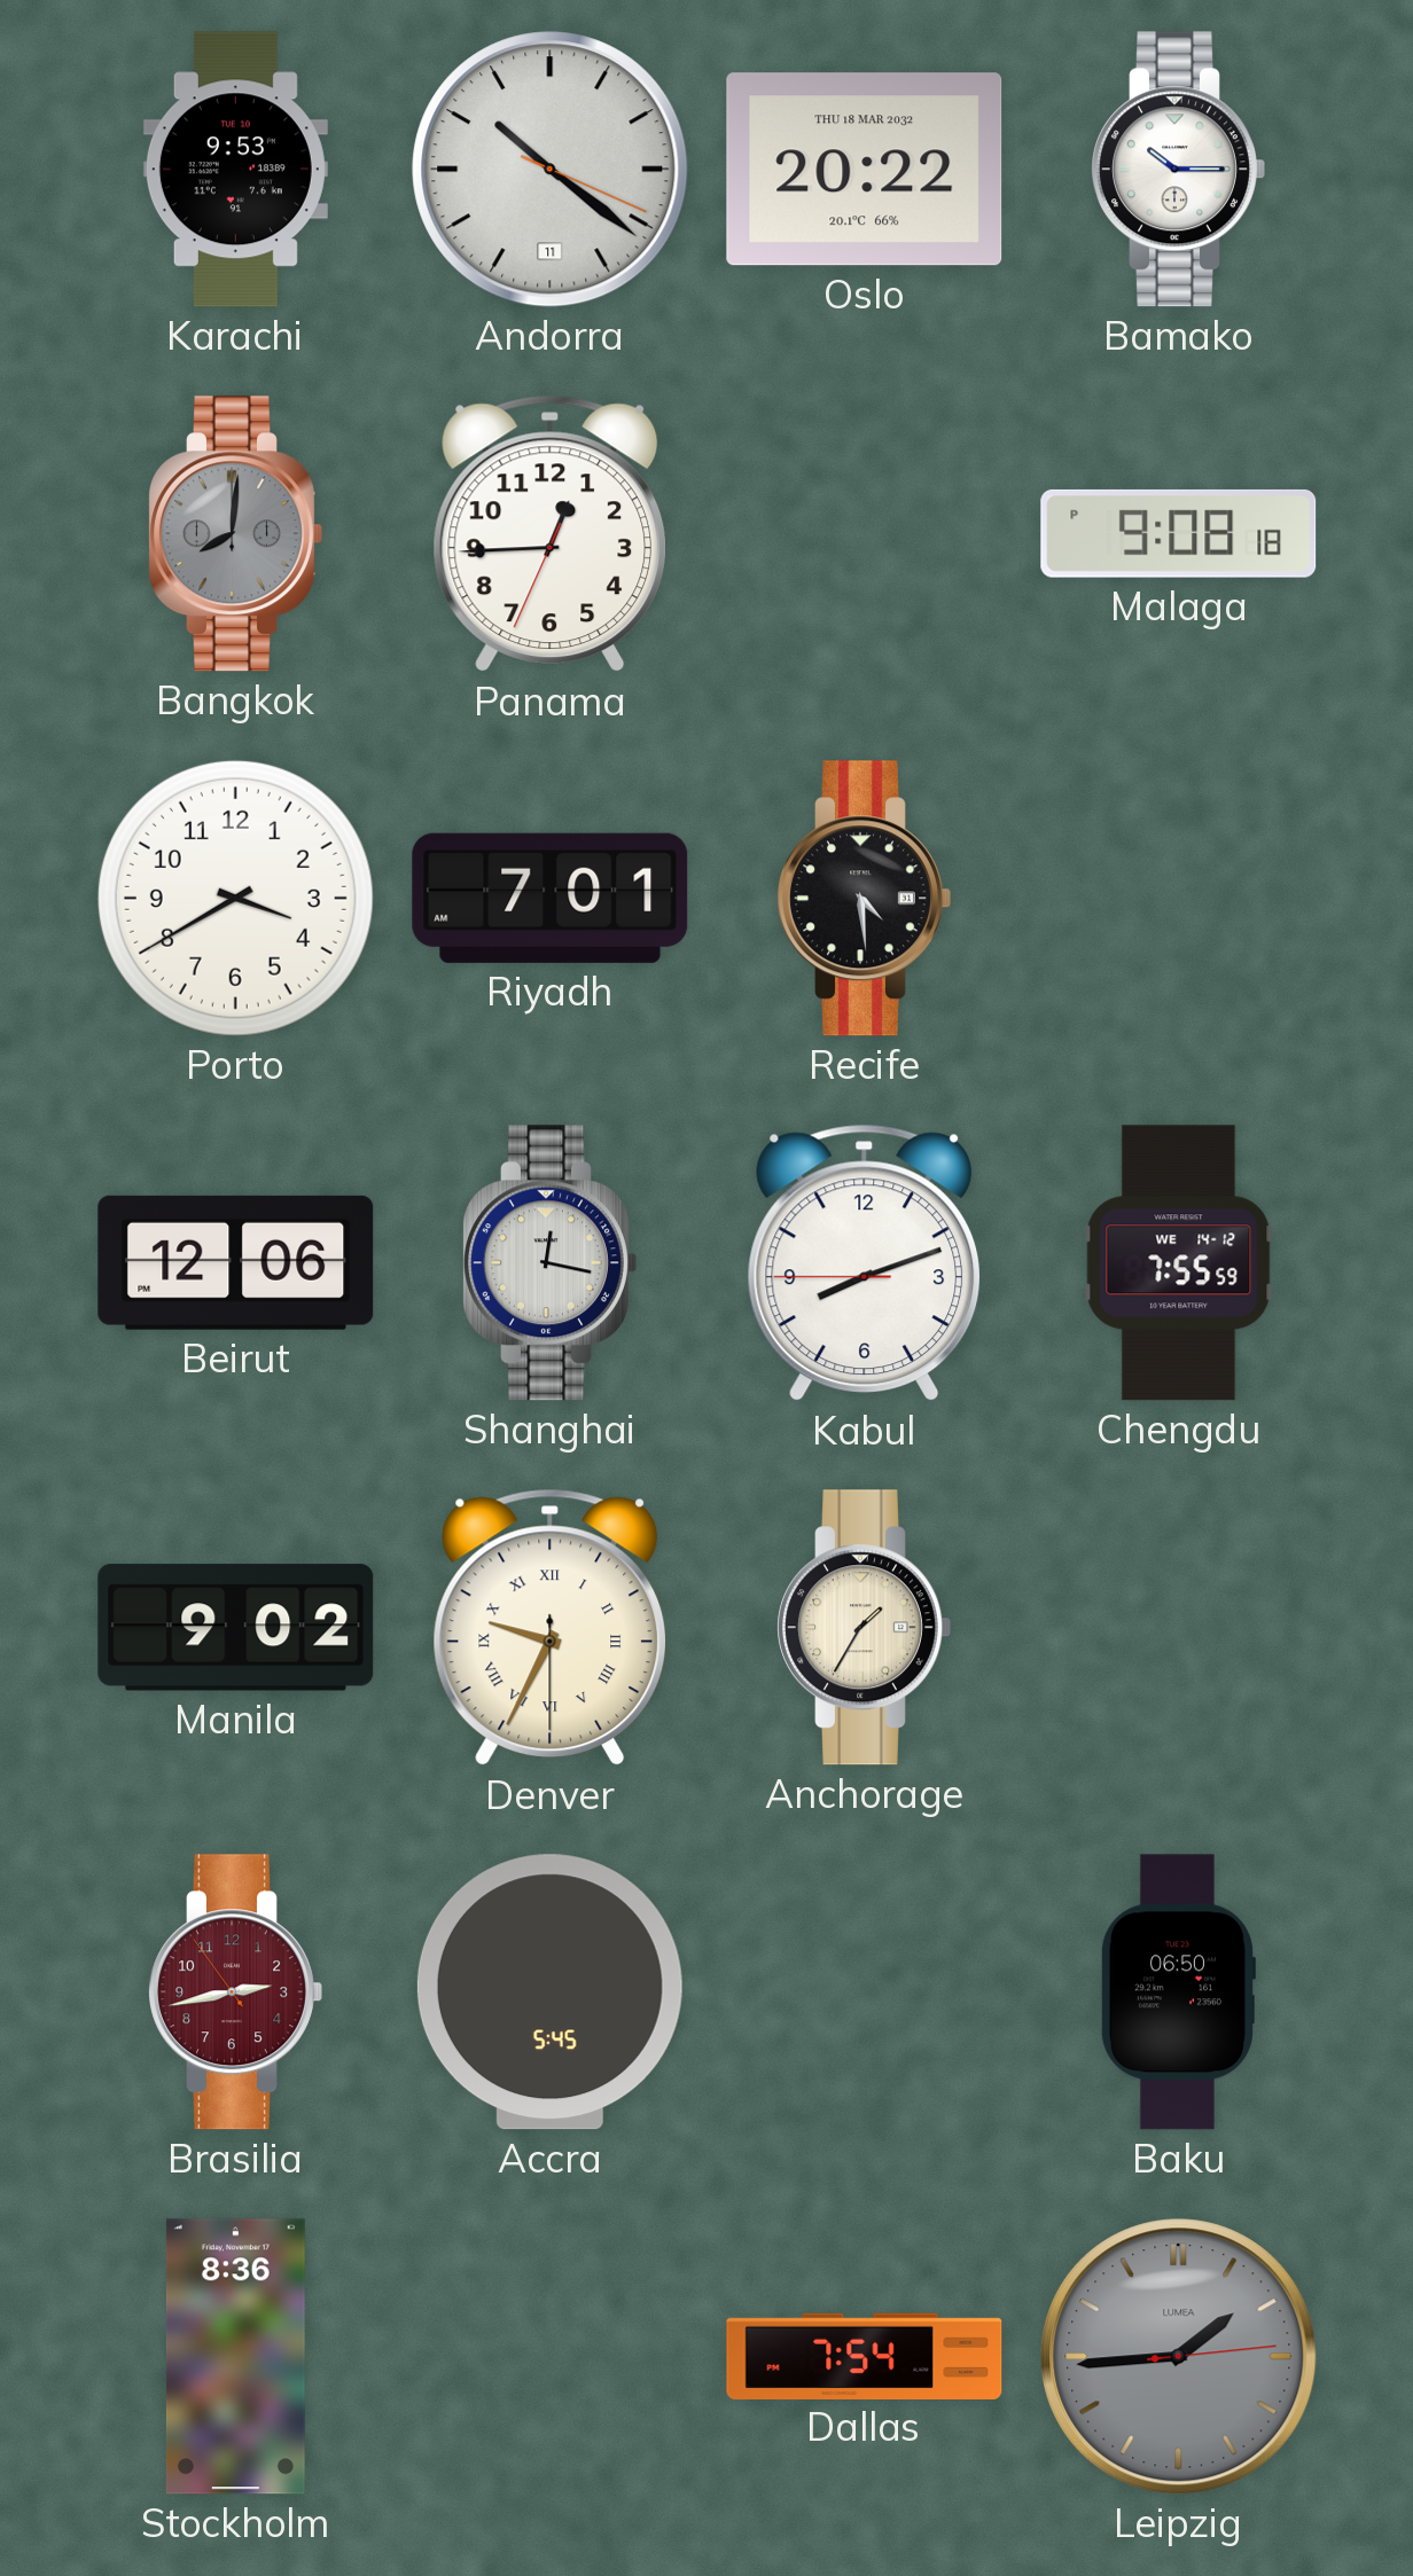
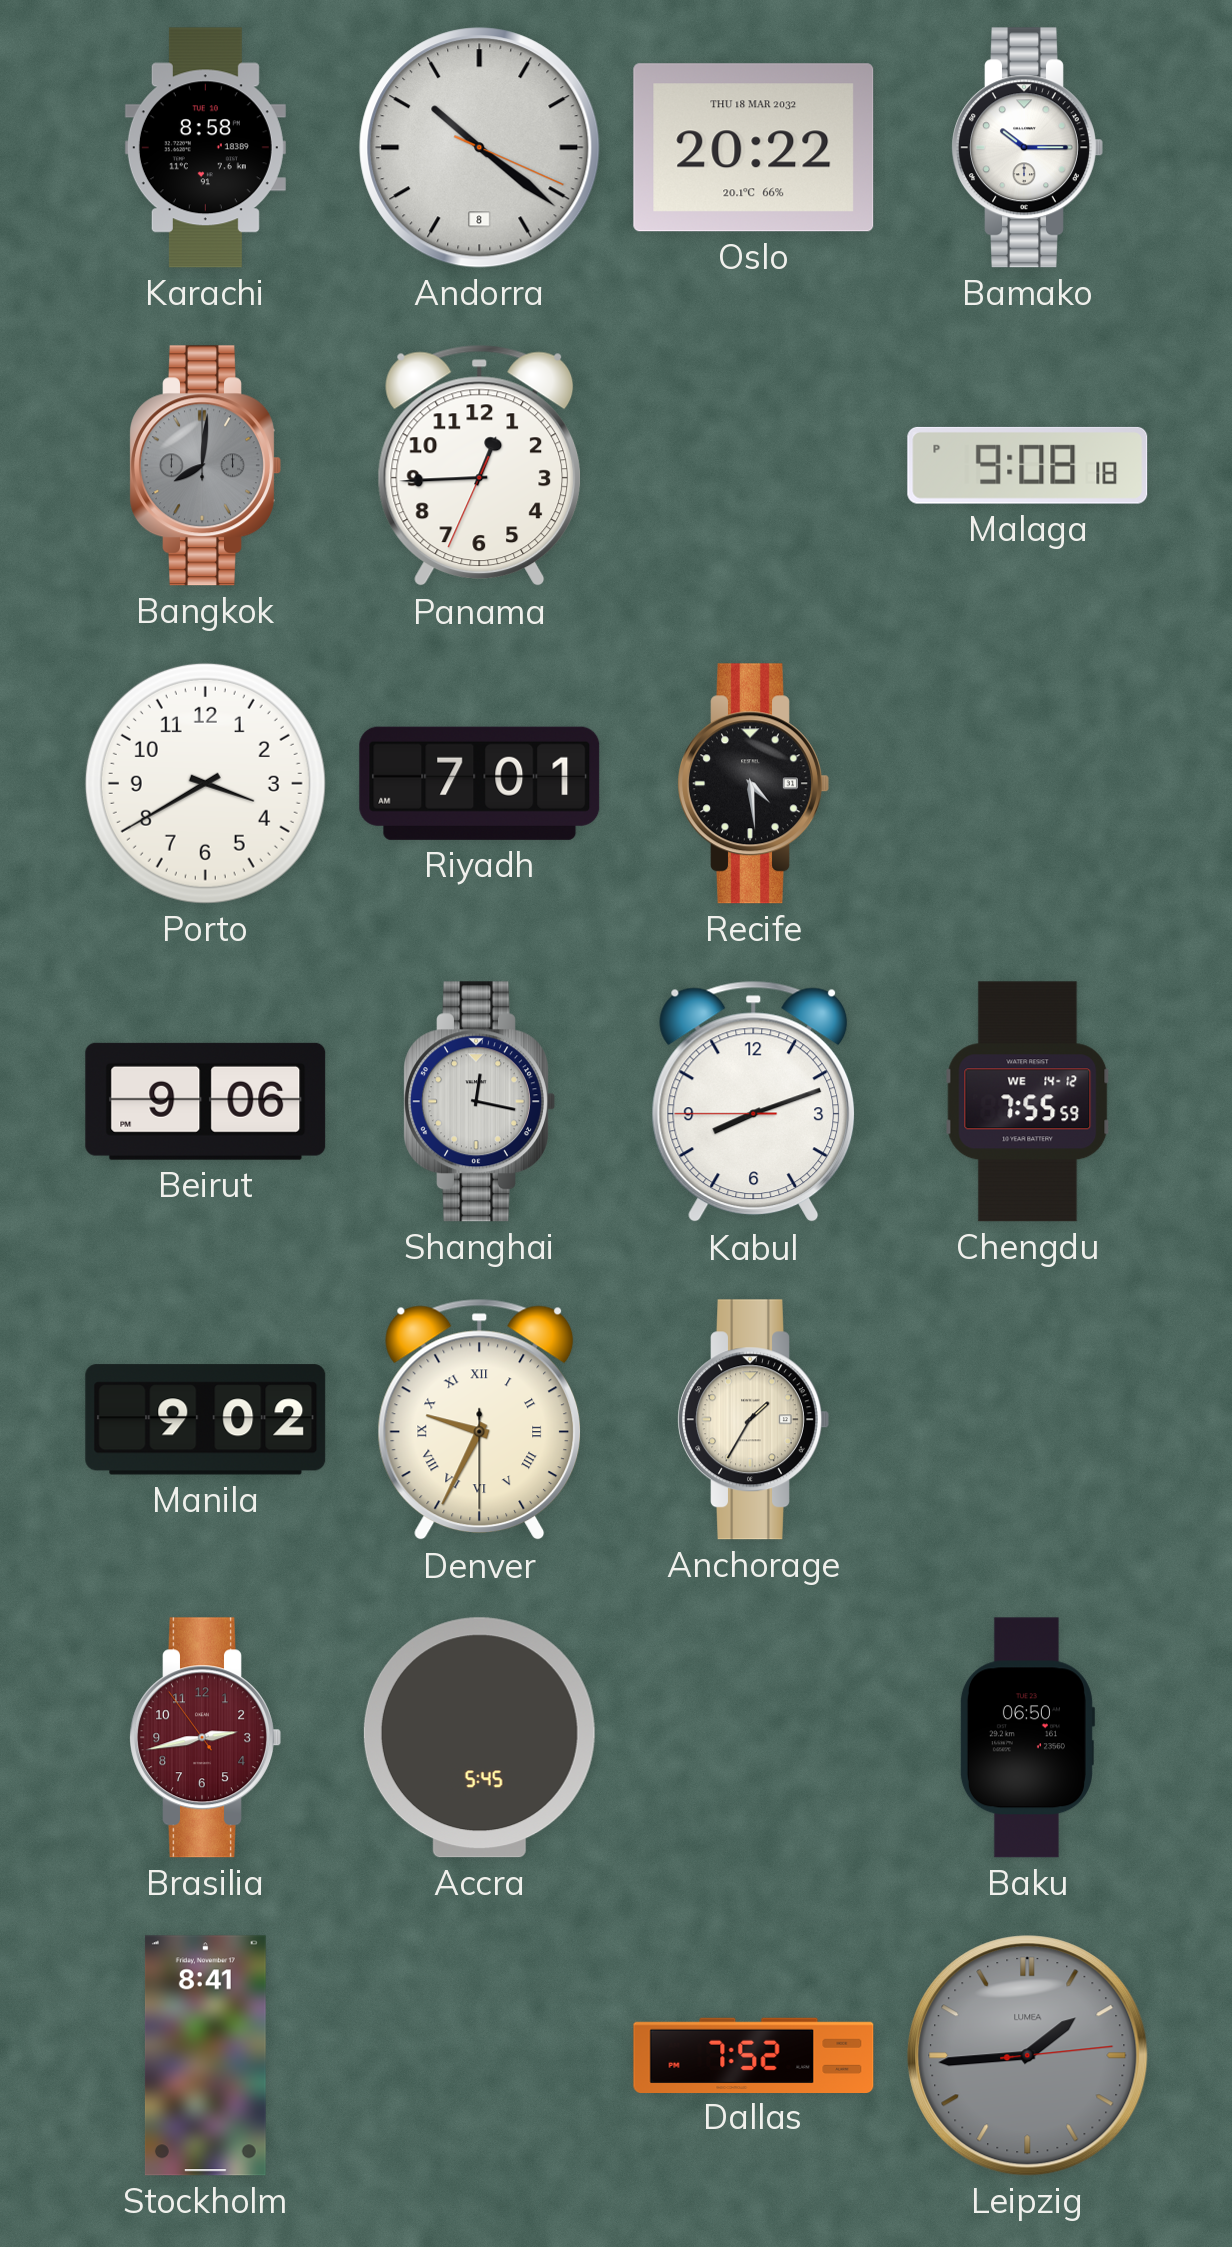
Karachi: 9:53 -> 8:58
Andorra date: 11 -> 8
Beirut: 12:06 -> 9:06
Stockholm: 8:36 -> 8:41
Dallas: 7:54 -> 7:52
